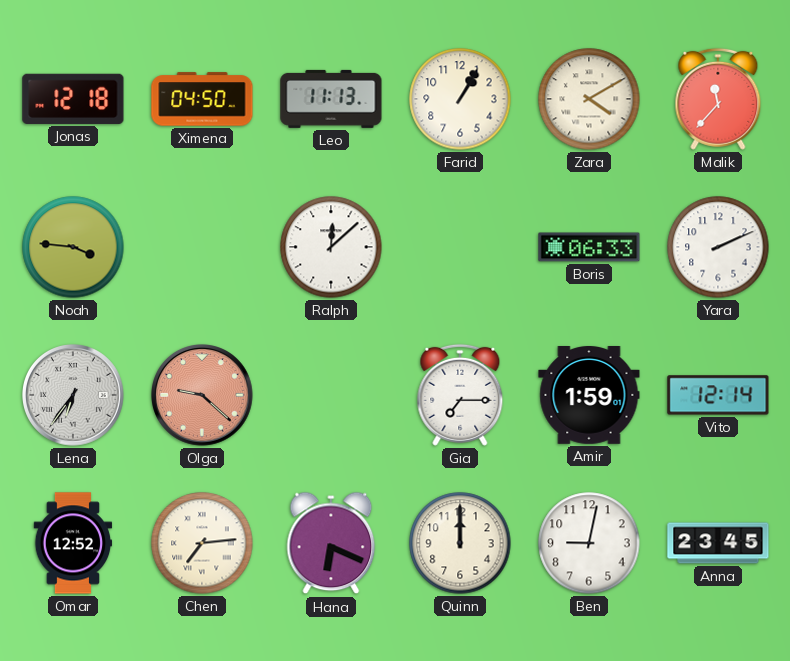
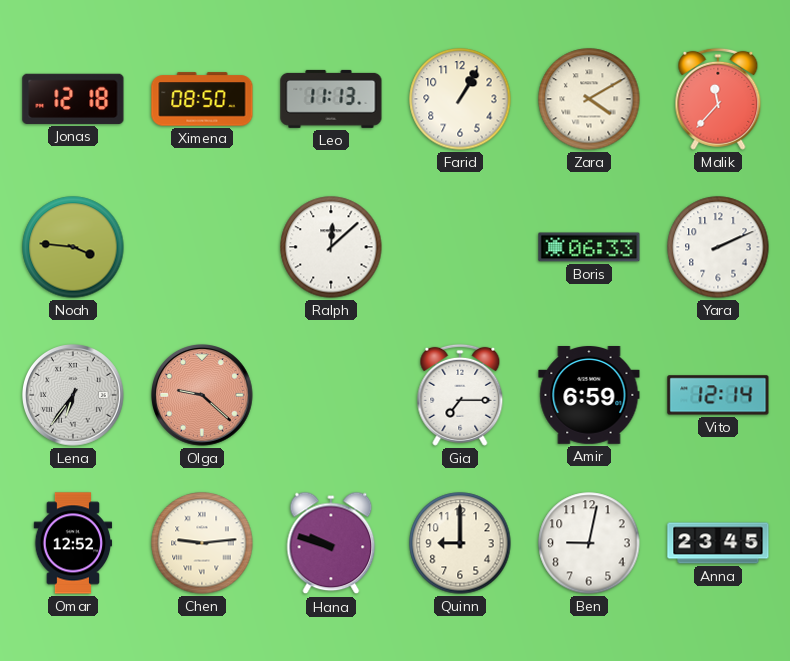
Ximena: 04:50 -> 08:50
Amir: 1:59 -> 6:59
Chen: 7:14 -> 9:14
Hana: 6:19 -> 9:48
Quinn: 12:00 -> 9:00
